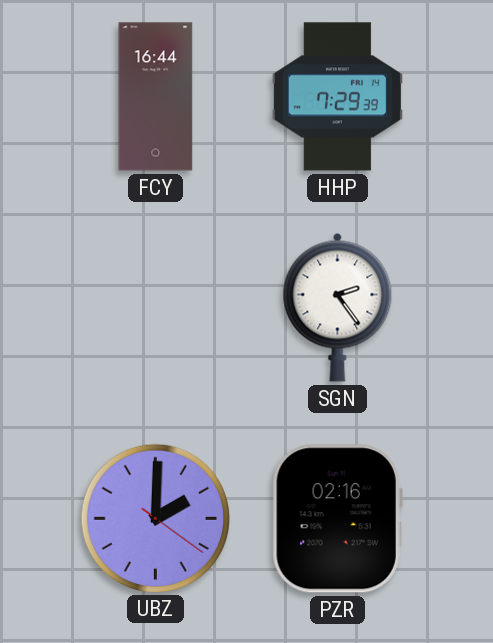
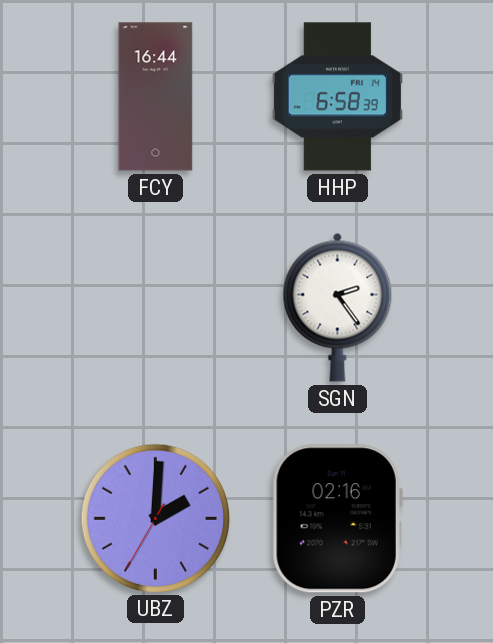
HHP: 7:29 -> 6:58
UBZ: 2:00:21 -> 2:00:35
